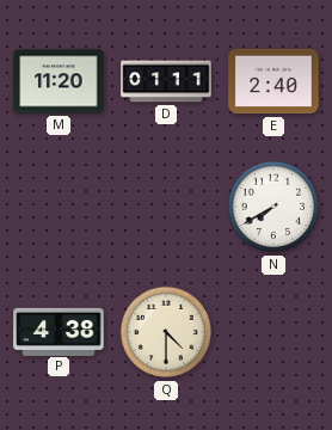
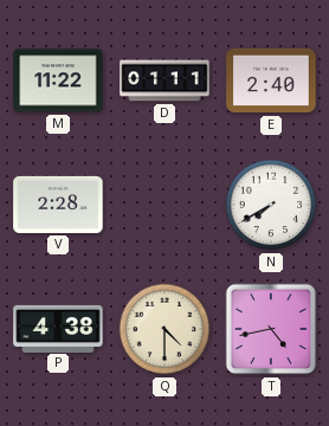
M: 11:20 -> 11:22
V: none -> 2:28
T: none -> 4:43
